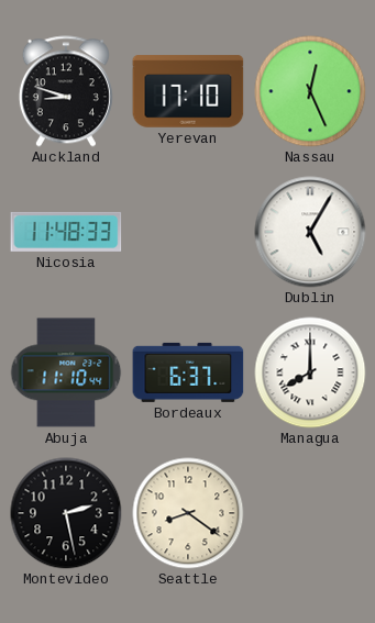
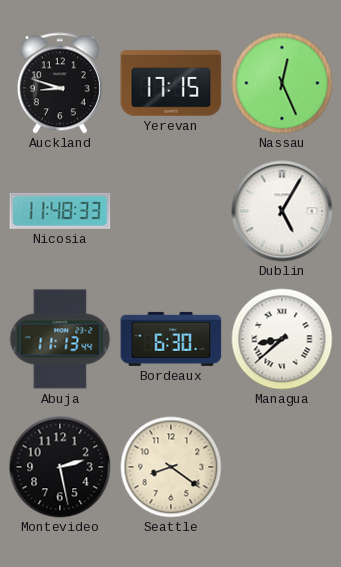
Yerevan: 17:10 -> 17:15
Abuja: 11:10 -> 11:13
Bordeaux: 6:37 -> 6:30
Managua: 8:00 -> 8:38
